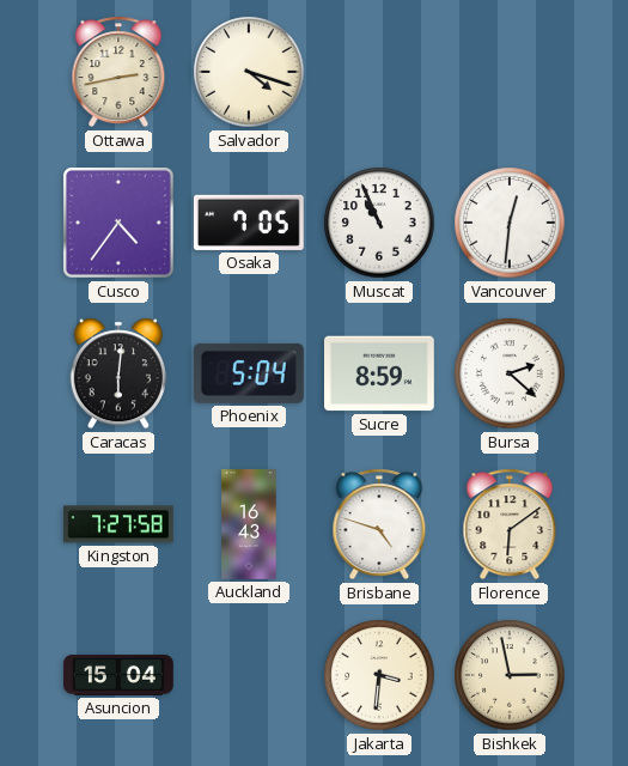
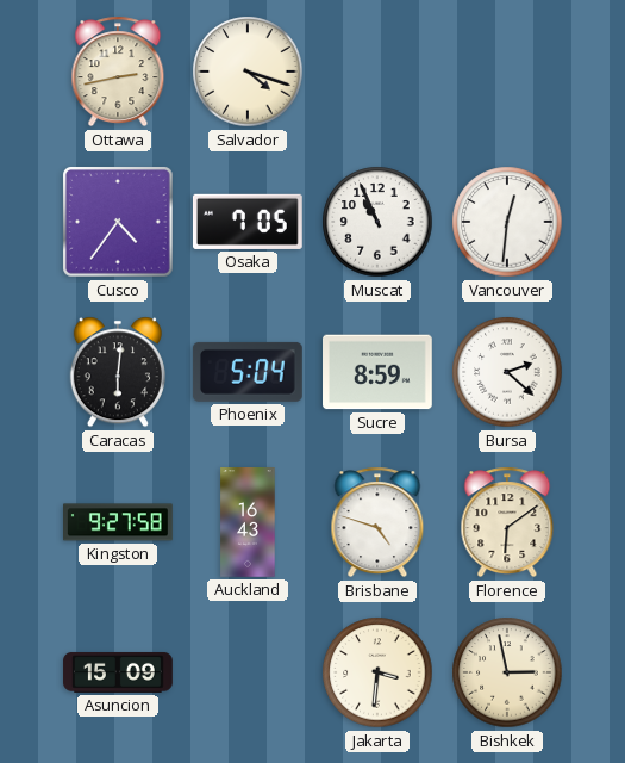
Kingston: 7:27 -> 9:27
Asuncion: 15:04 -> 15:09
